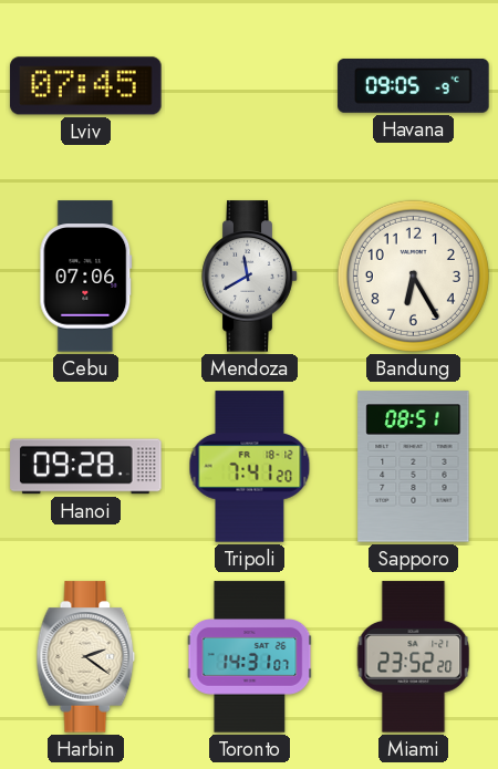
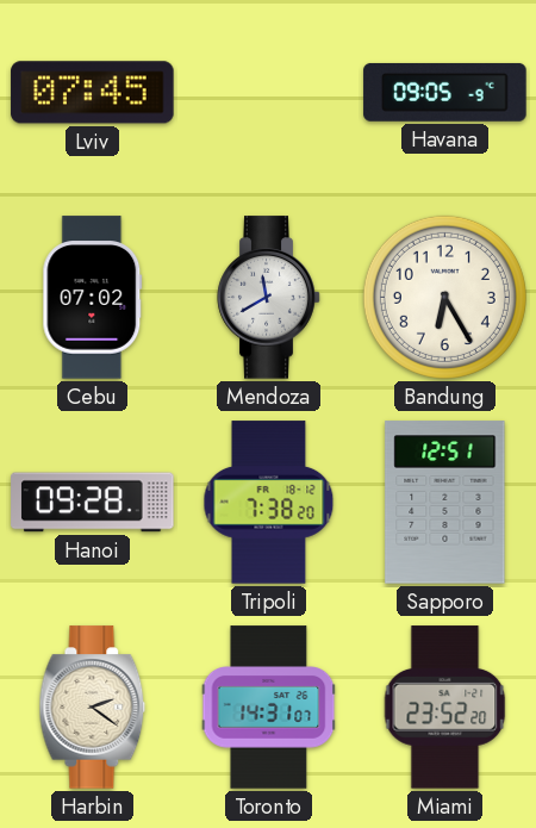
Cebu: 07:06 -> 07:02
Tripoli: 7:41 -> 7:38
Sapporo: 08:51 -> 12:51
